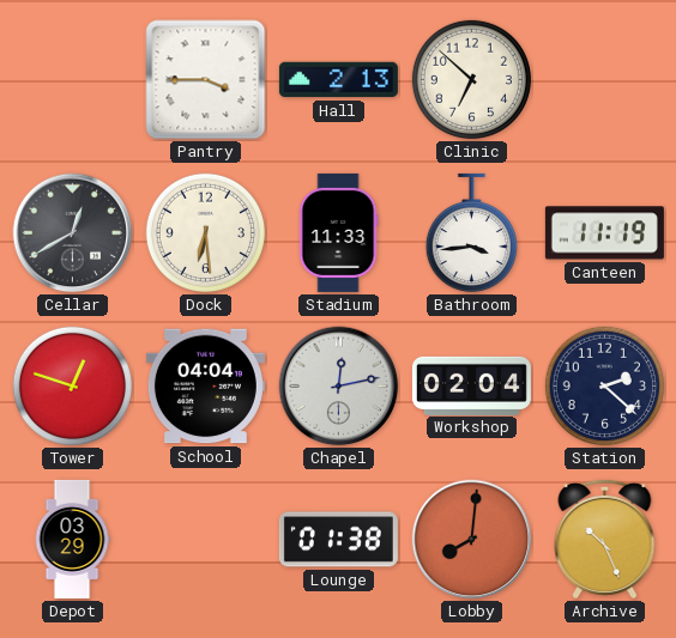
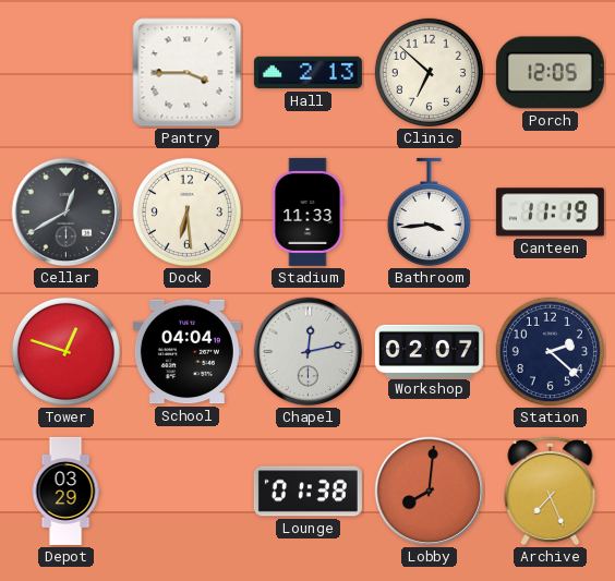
Porch: none -> 12:05
Workshop: 02:04 -> 02:07
Archive: 10:26 -> 7:26
